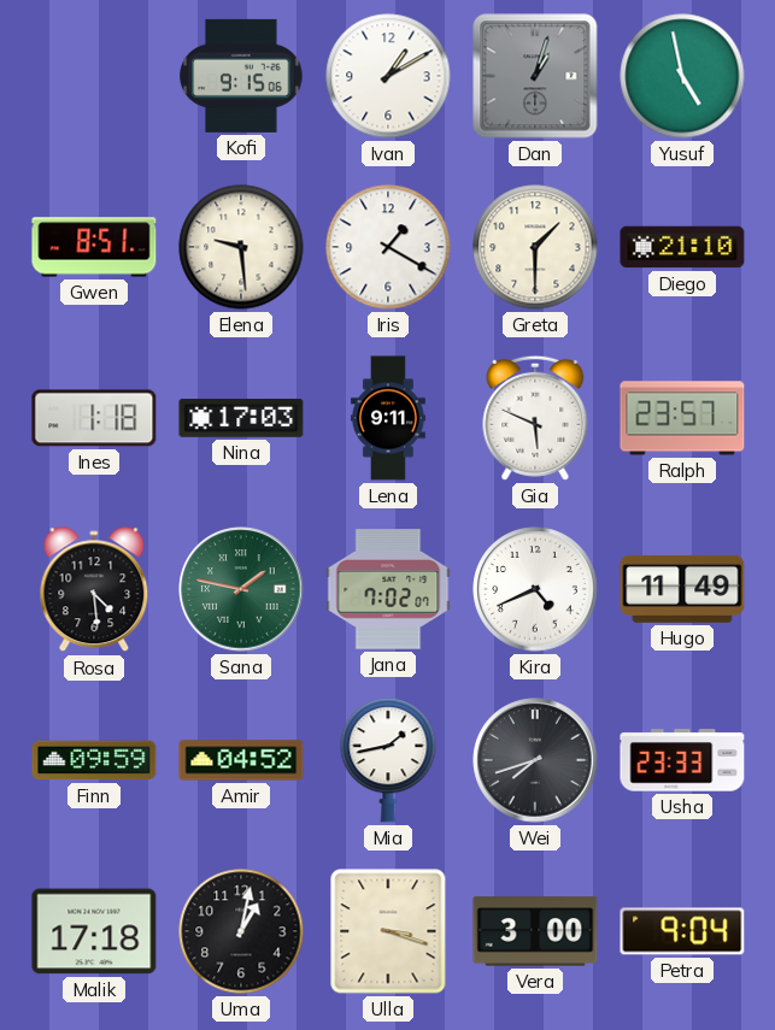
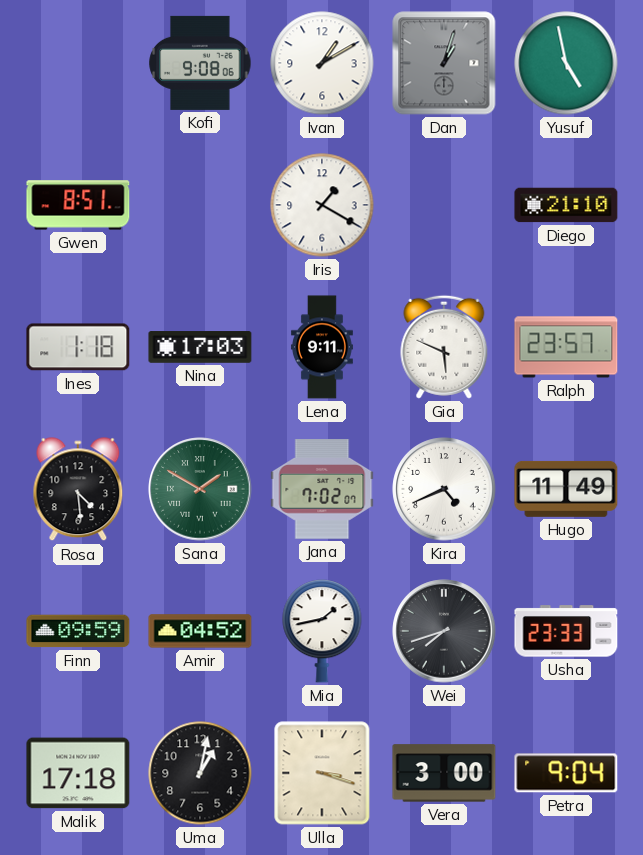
Kofi: 9:15 -> 9:08
Elena: 9:29 -> none
Greta: 1:30 -> none
Sana: 1:47 -> 1:50
